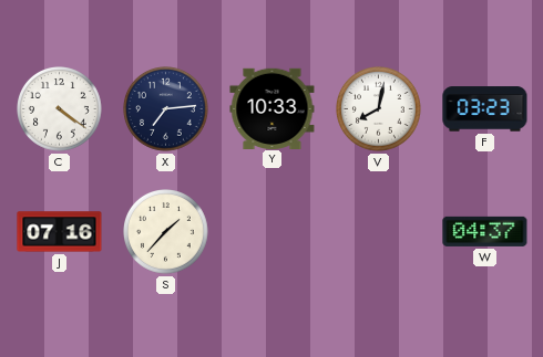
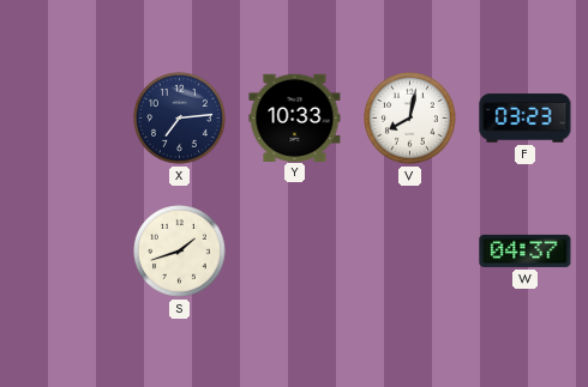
C: 4:21 -> none
J: 07:16 -> none
S: 1:37 -> 1:42
